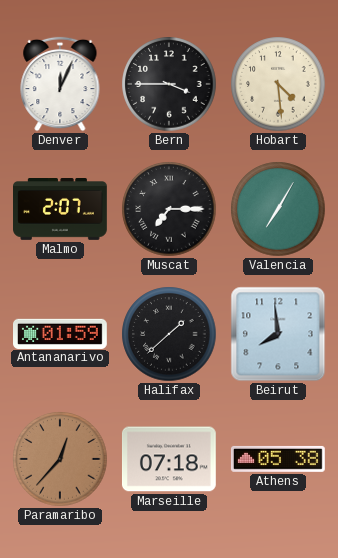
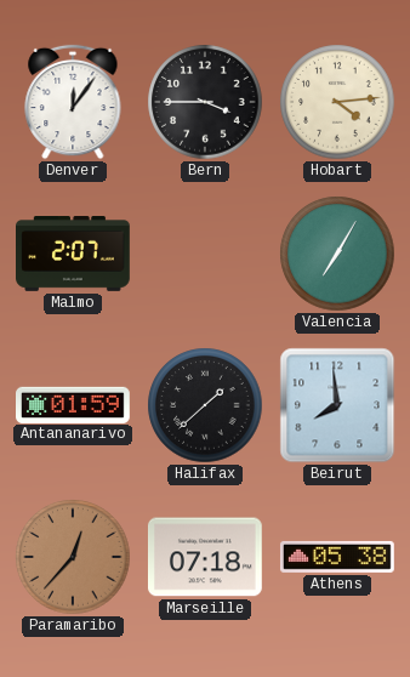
Denver: 12:04 -> 12:06
Hobart: 4:29 -> 4:14
Muscat: 7:15 -> none
